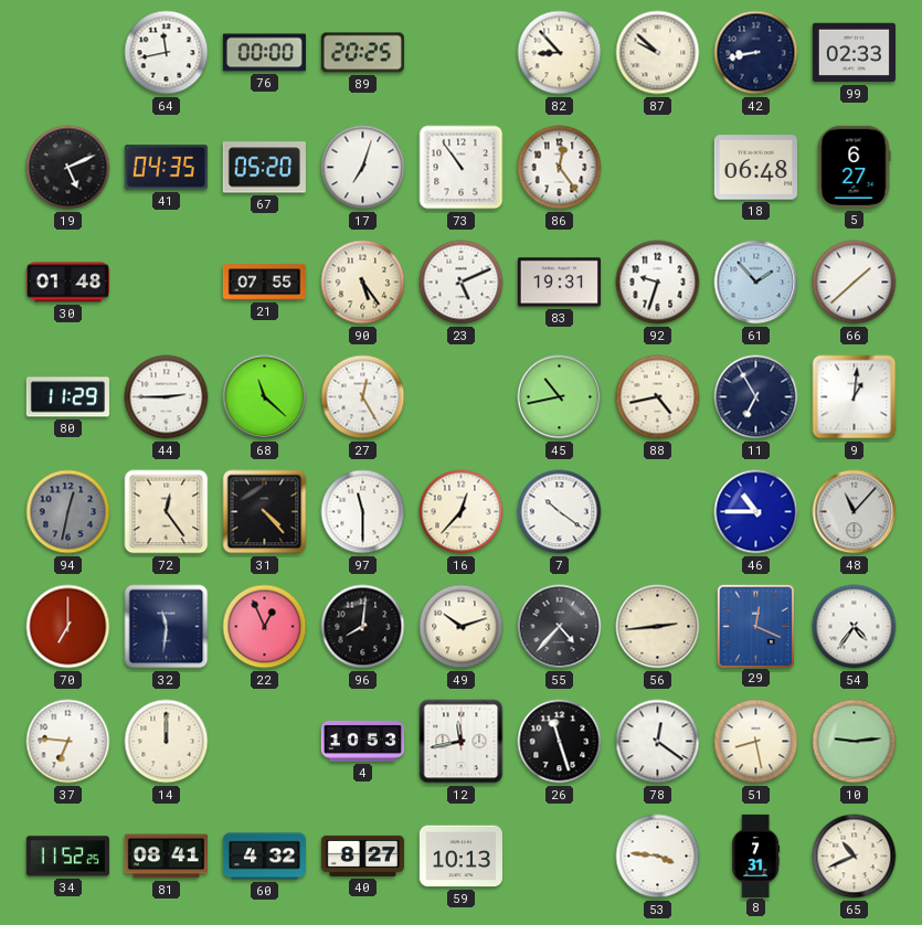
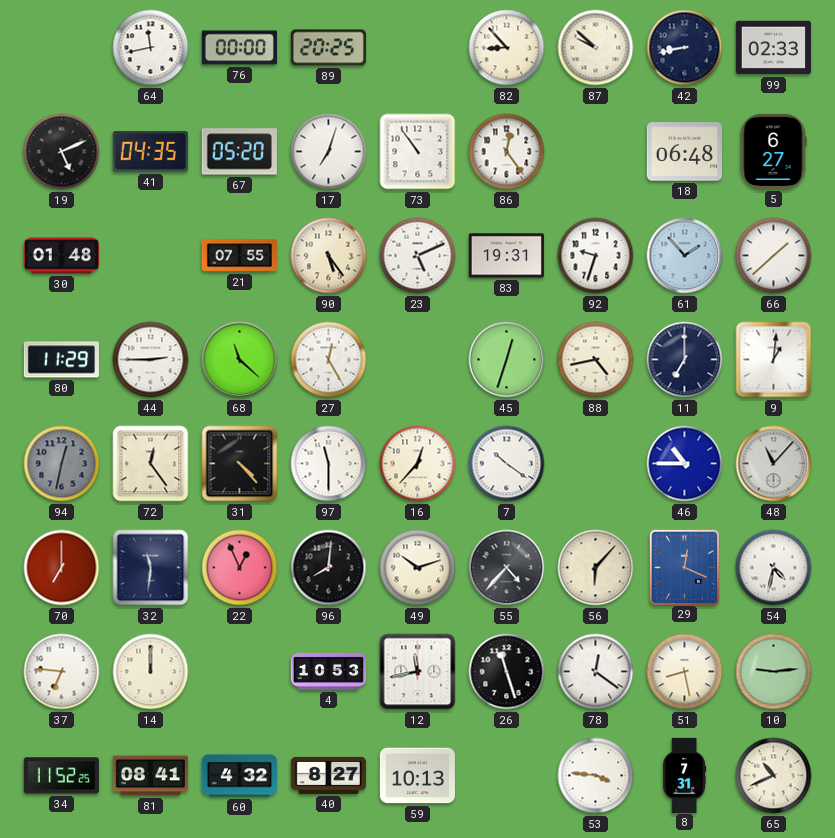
45: 10:43 -> 12:33
11: 6:55 -> 7:00
56: 2:44 -> 6:07
54: 4:36 -> 4:32
